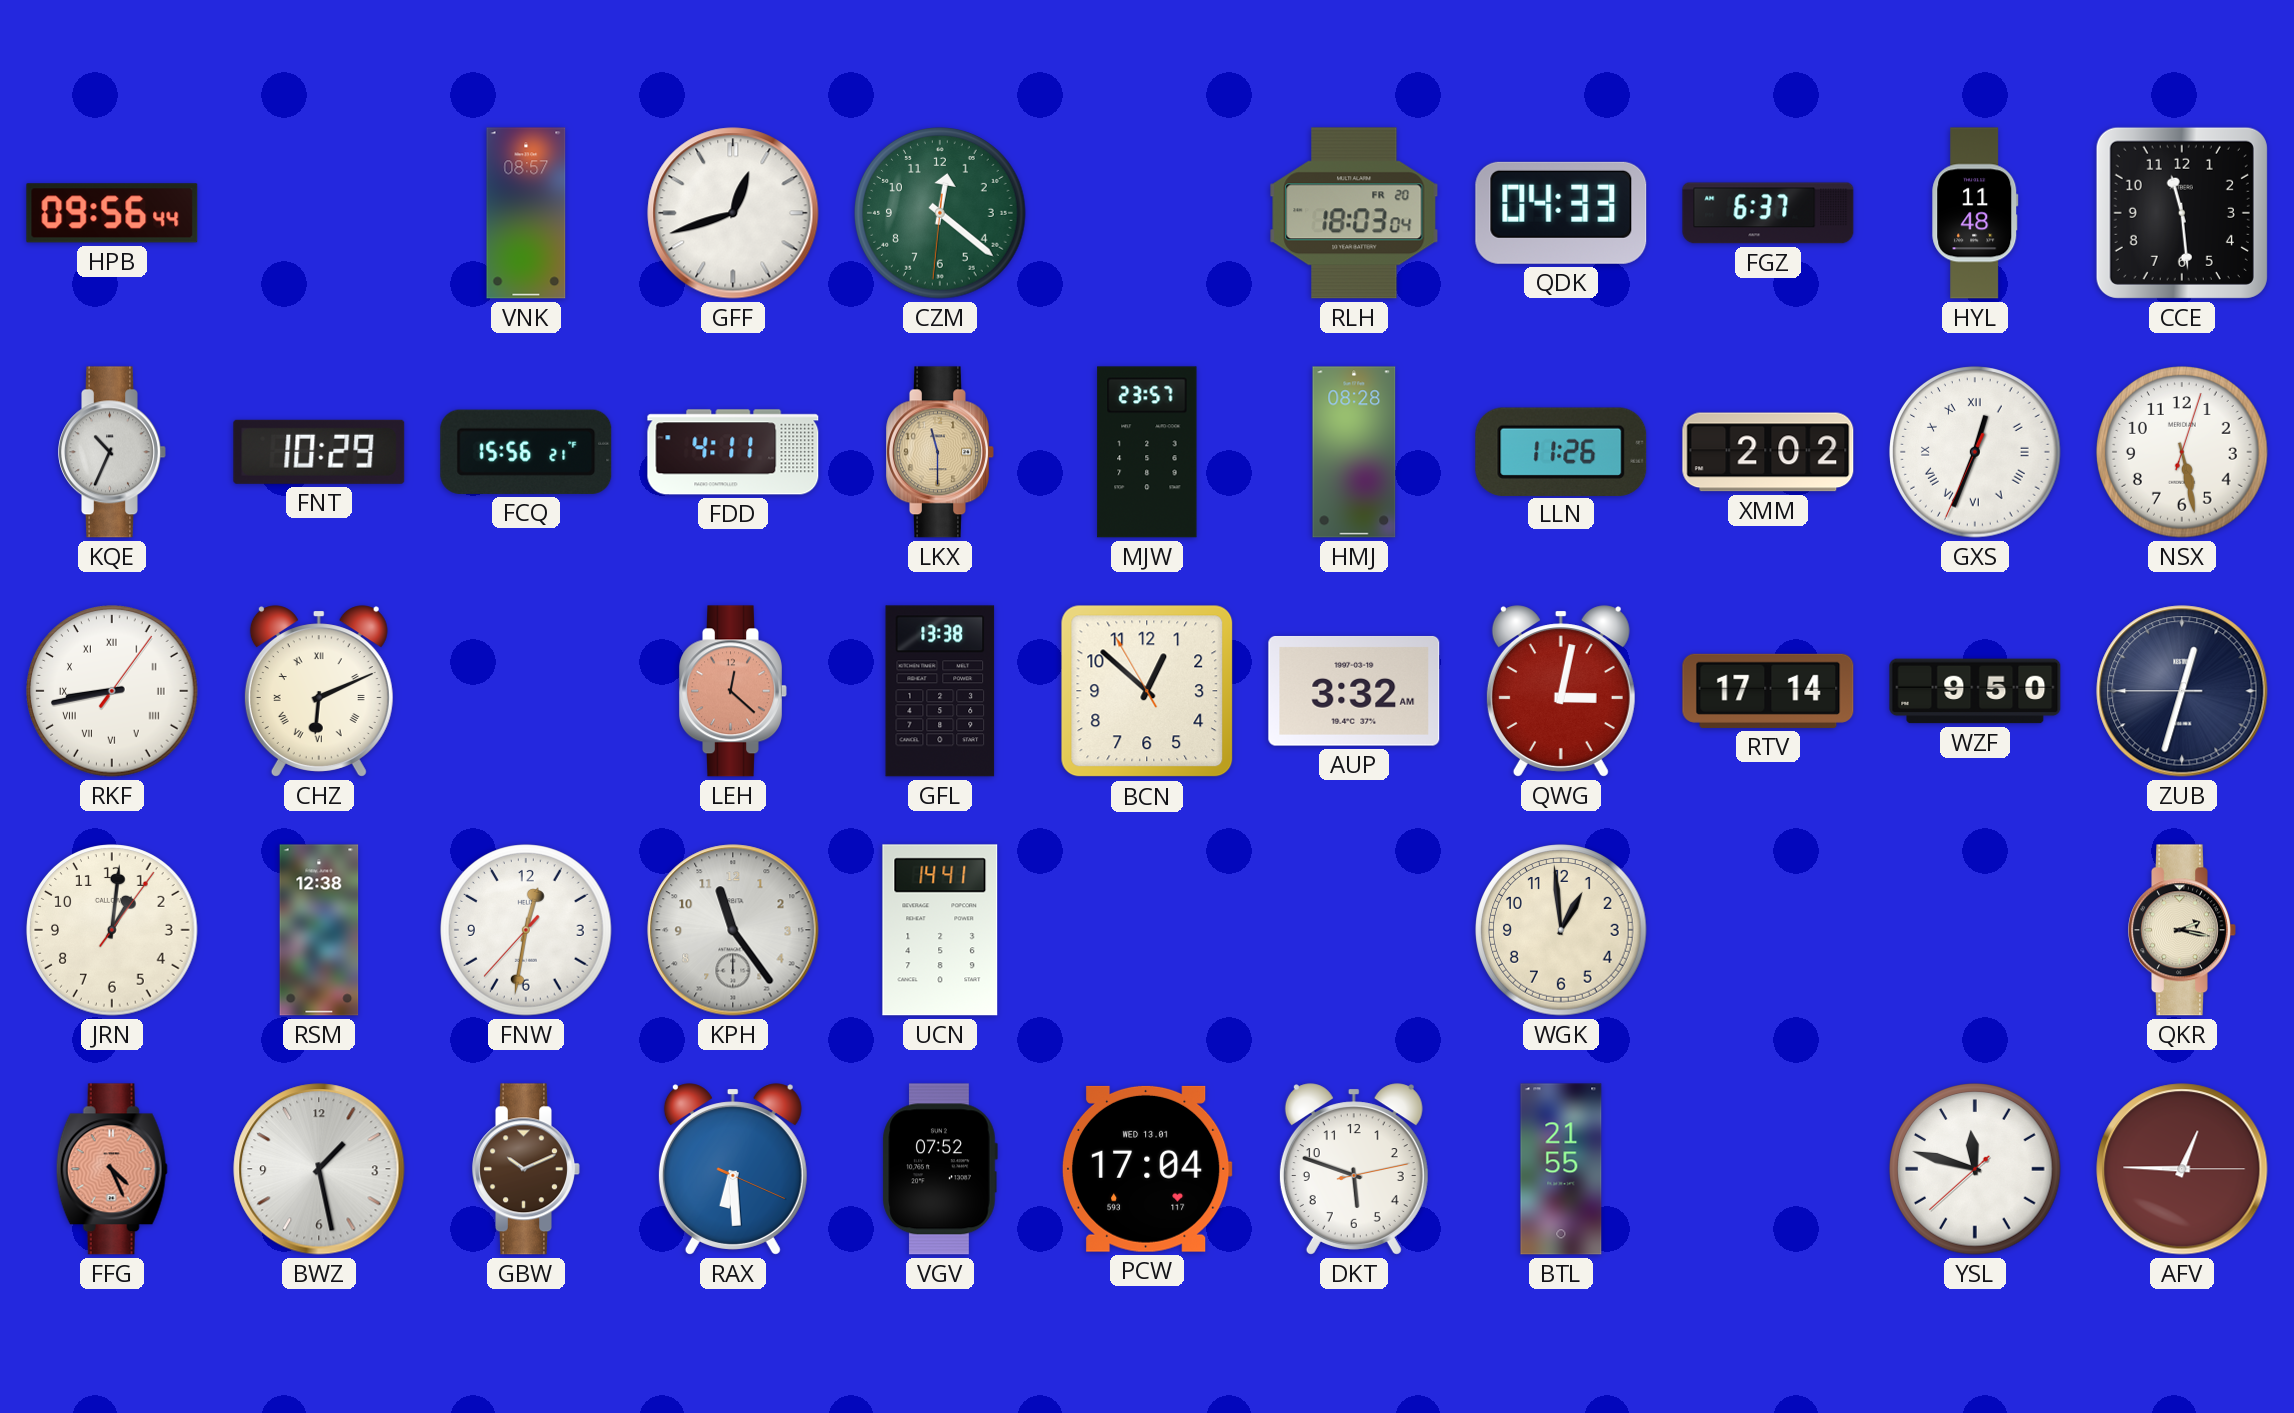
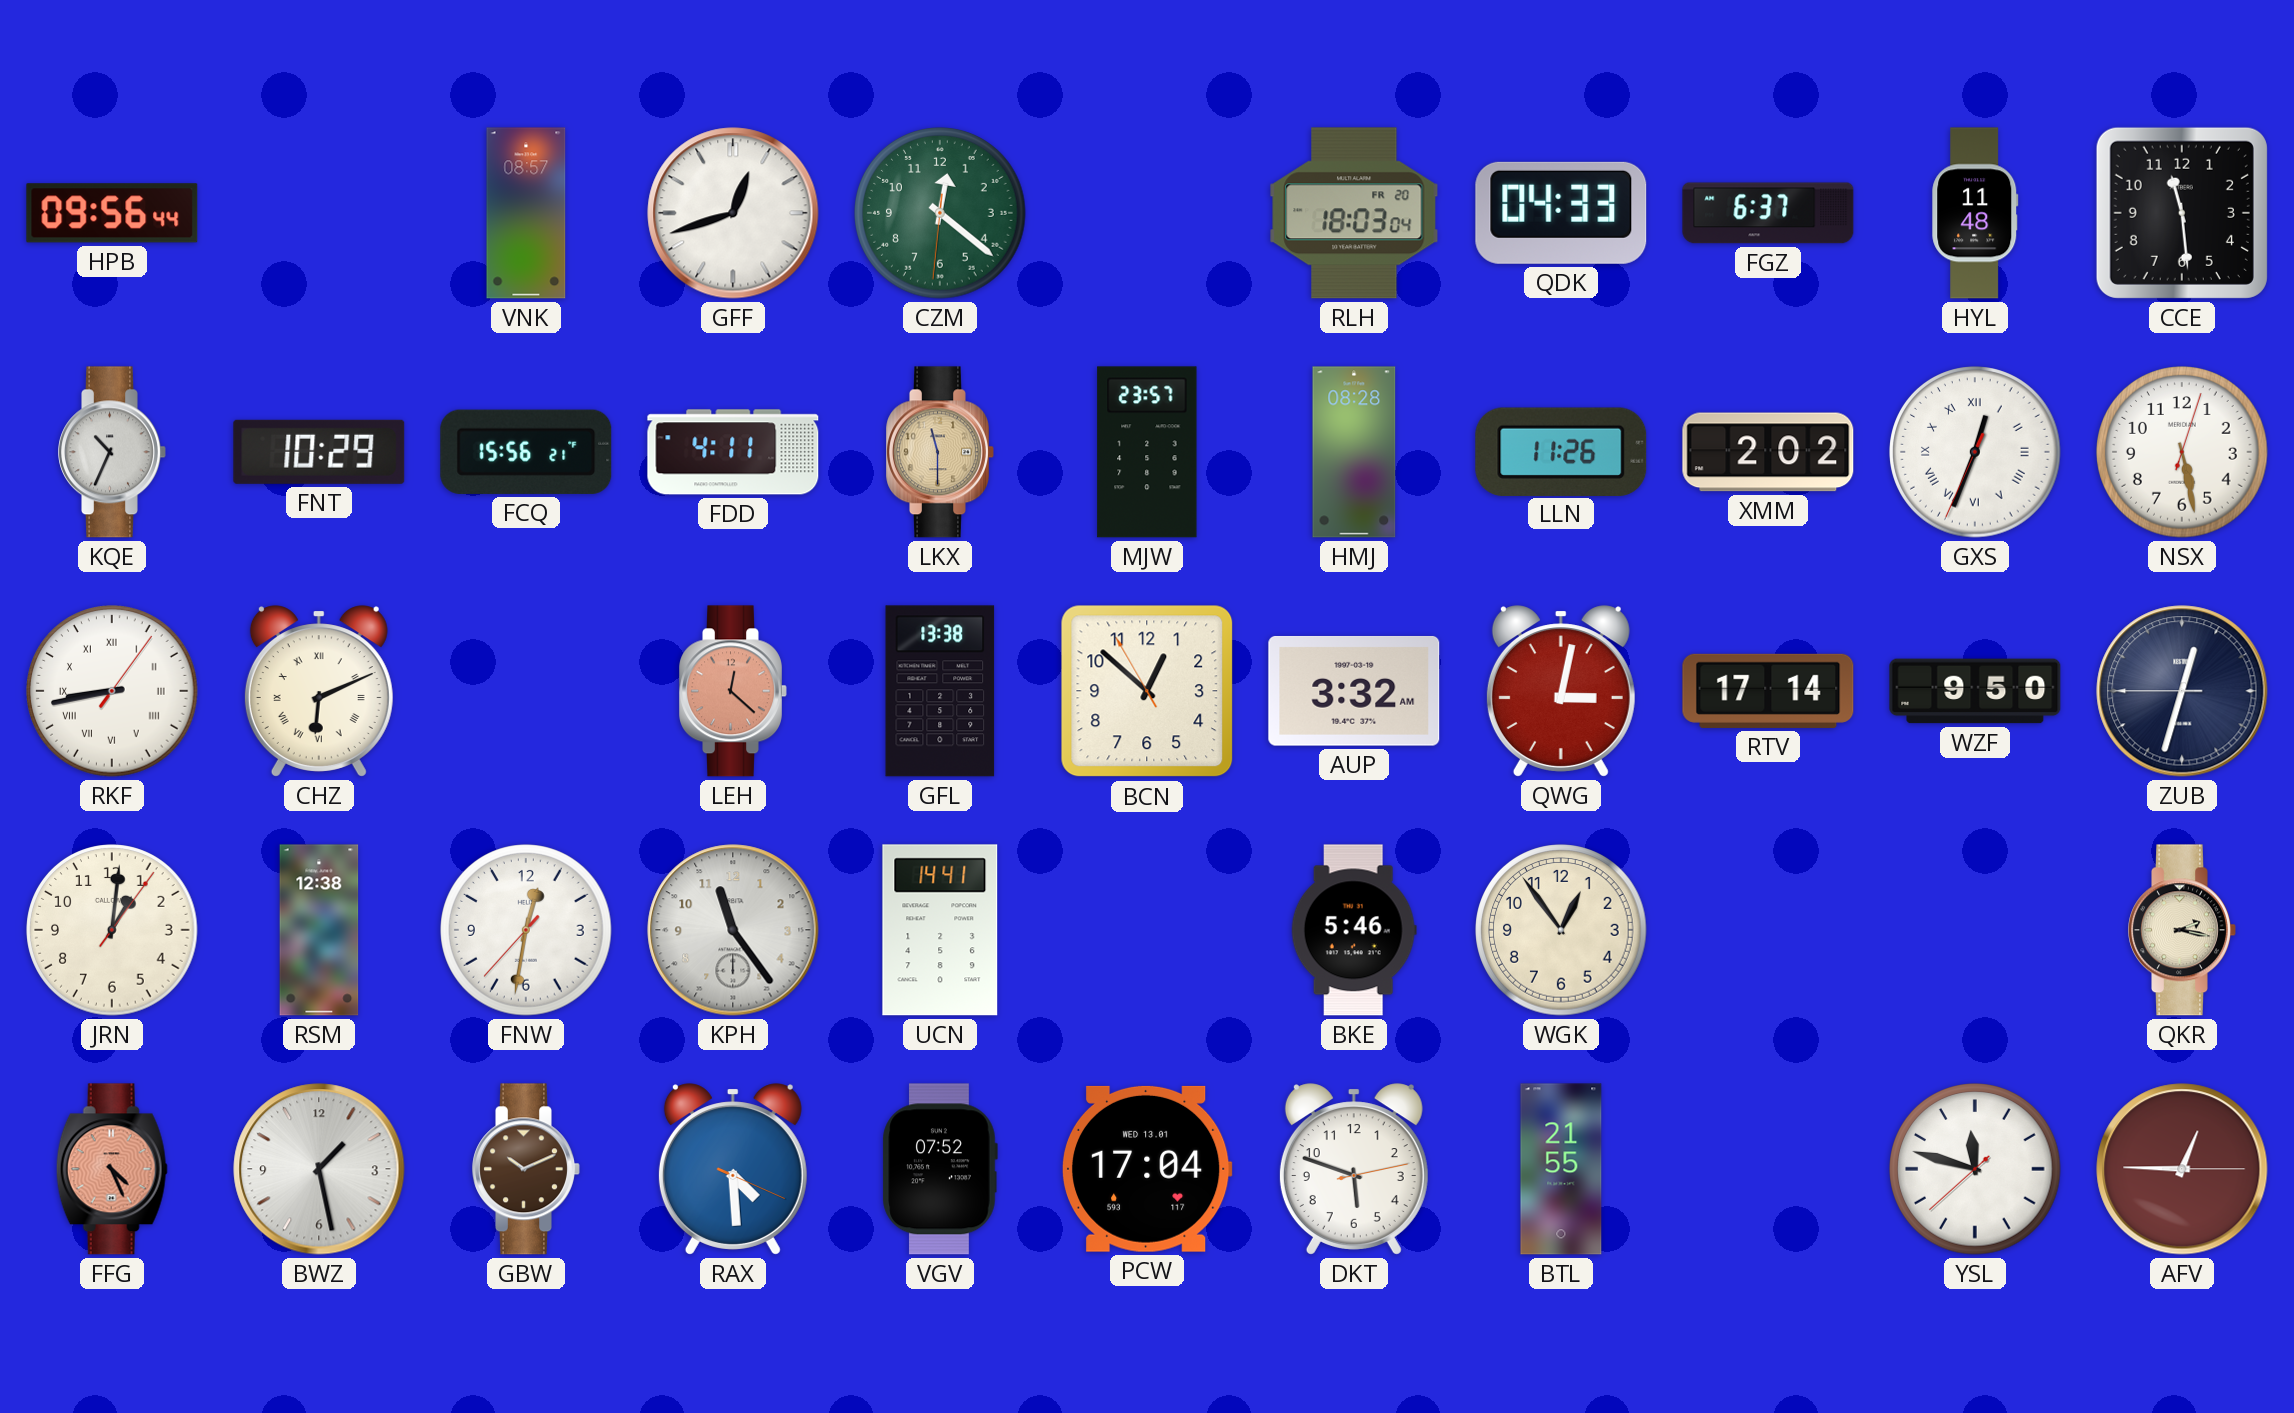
BKE: none -> 5:46
WGK: 12:59 -> 12:54
RAX: 6:29 -> 4:29
